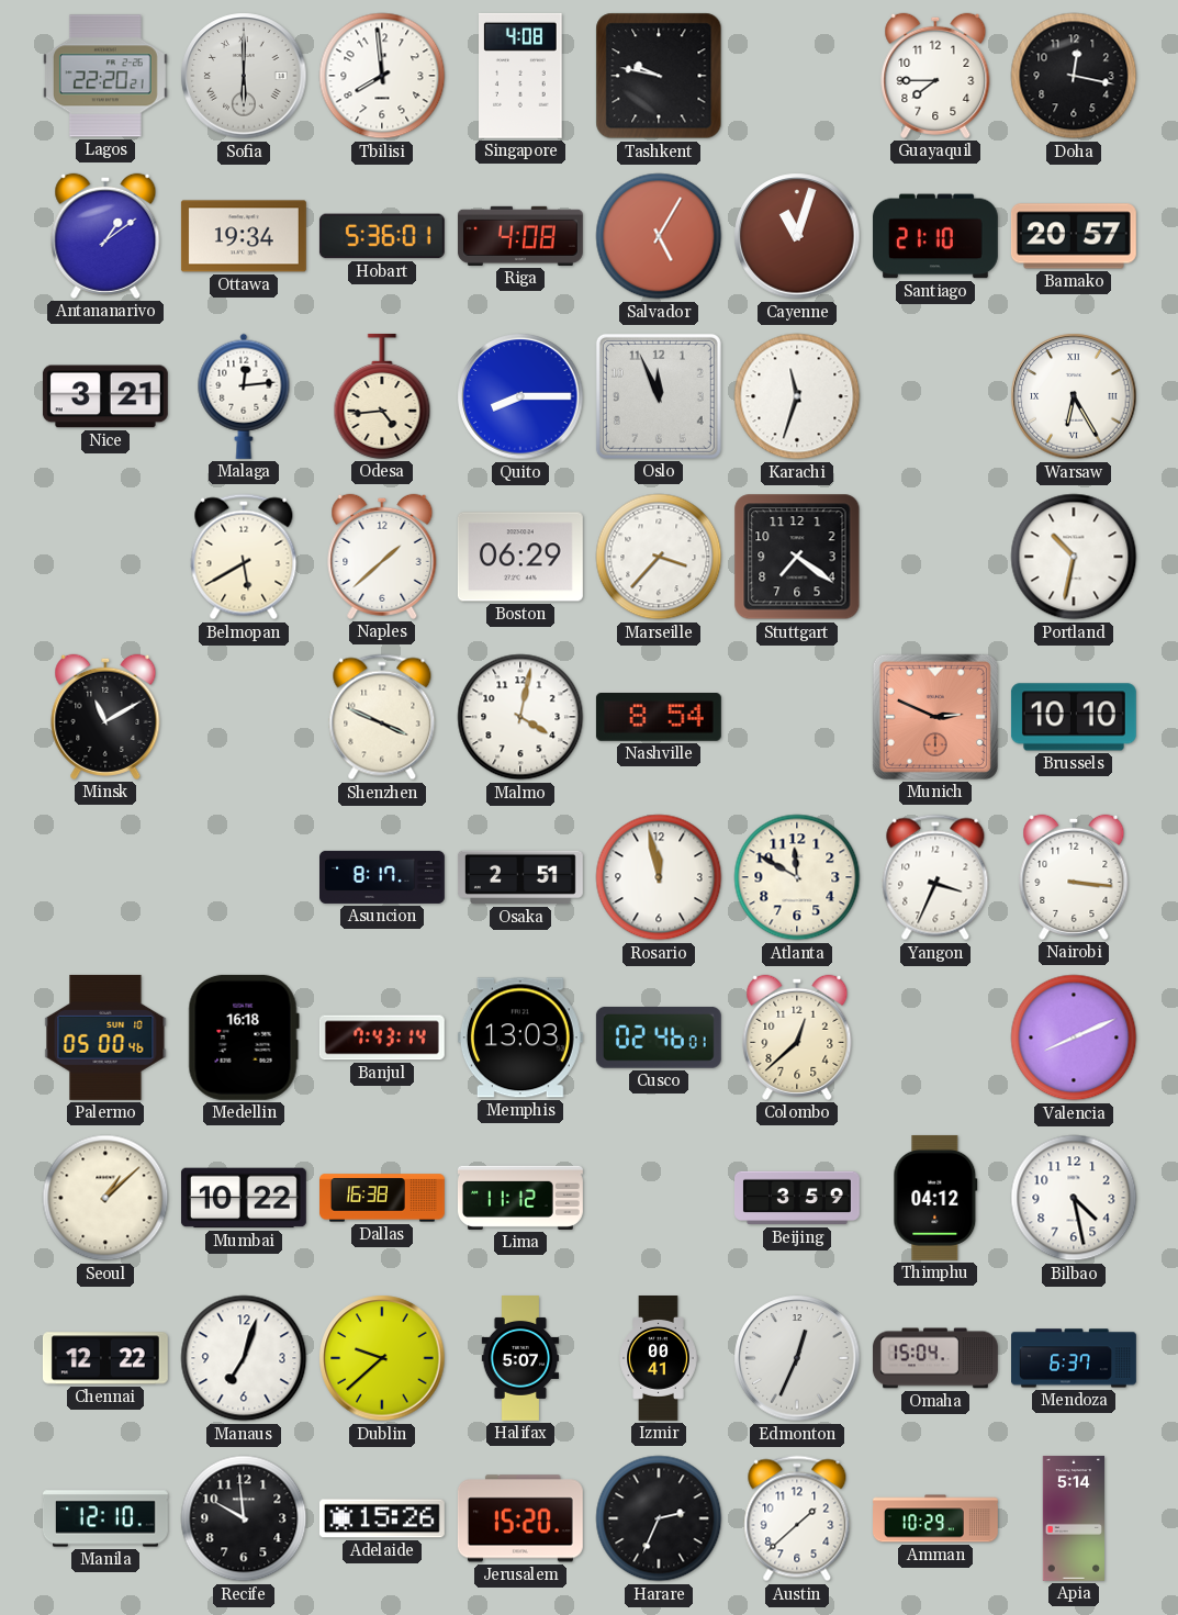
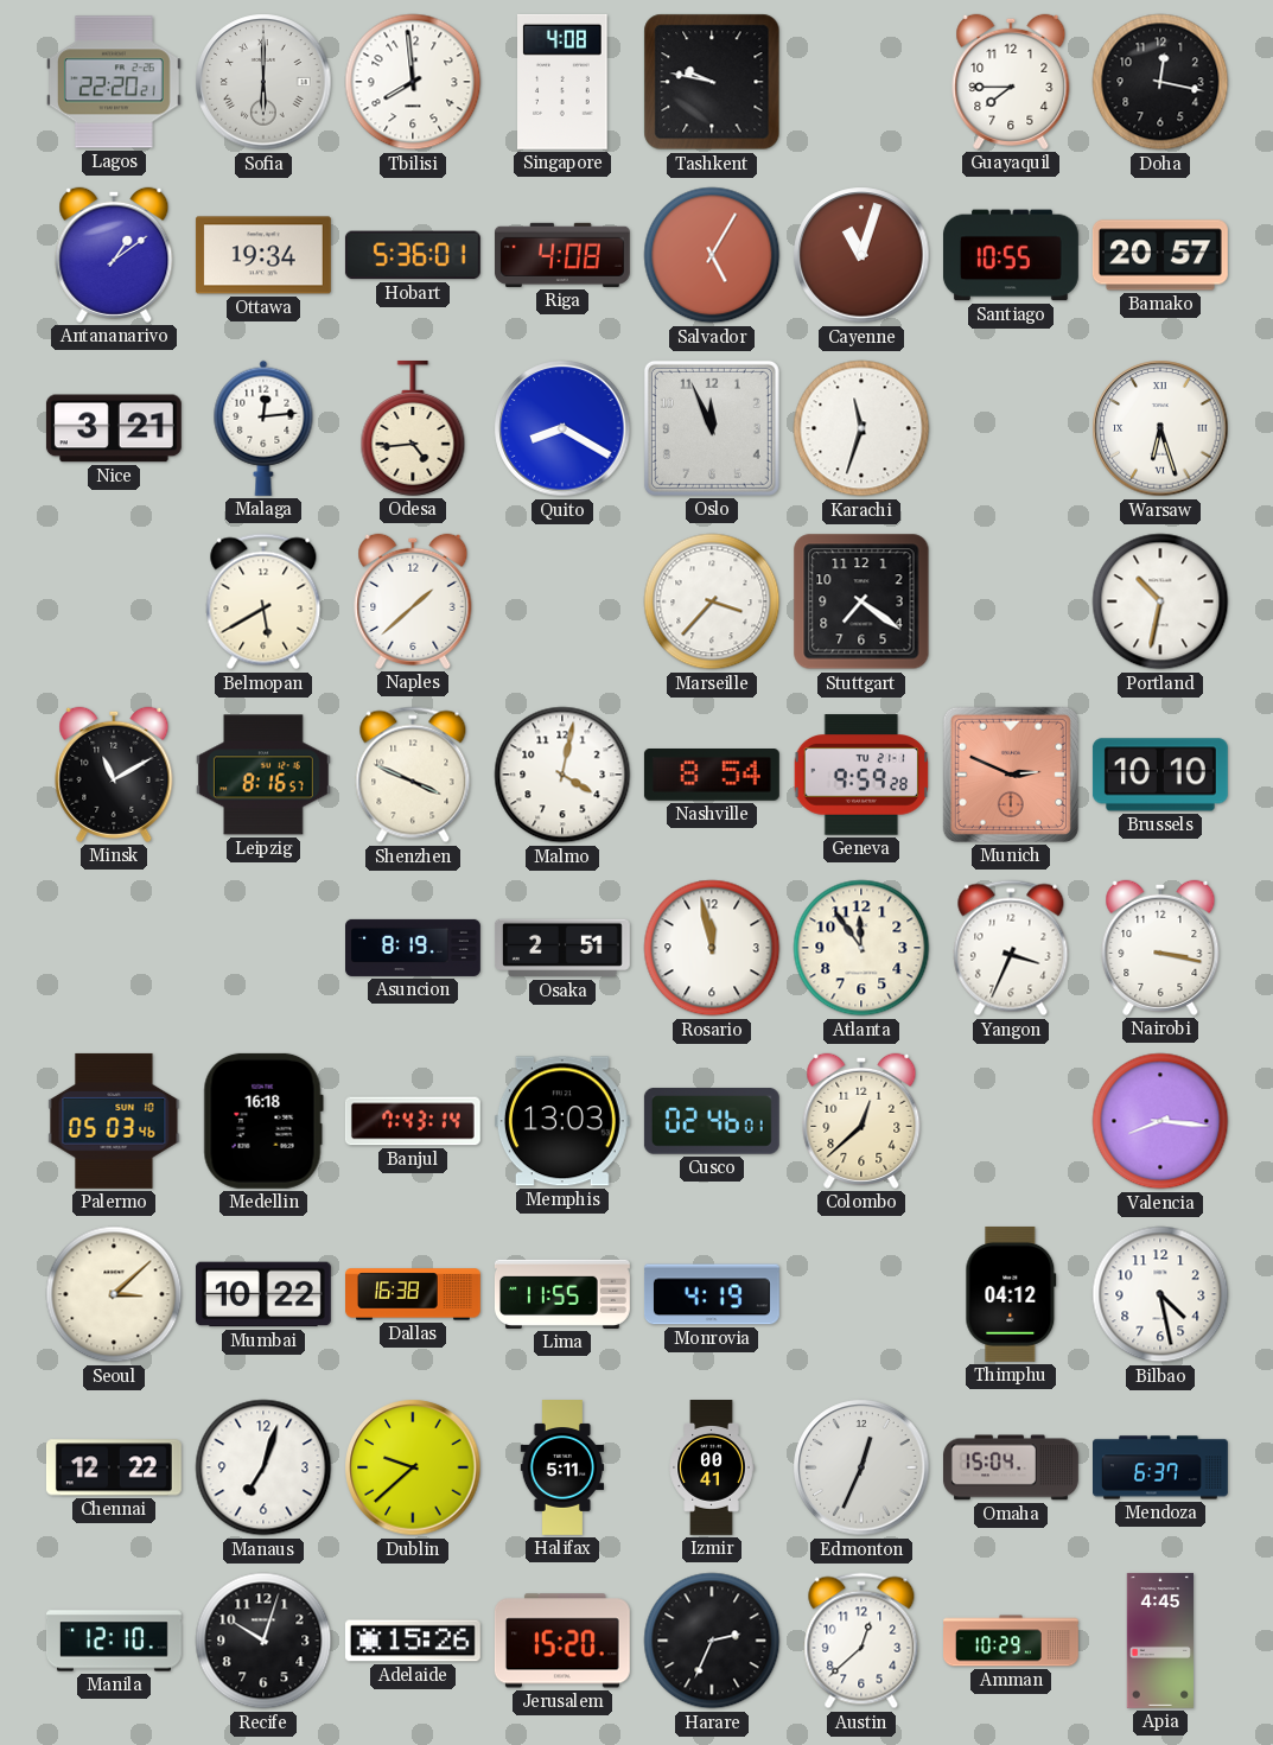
Santiago: 21:10 -> 10:55
Quito: 8:15 -> 8:20
Warsaw: 6:25 -> 6:27
Boston: 06:29 -> none
Leipzig: none -> 8:16
Geneva: none -> 9:59
Asuncion: 8:17 -> 8:19
Atlanta: 11:50 -> 11:54
Nairobi: 3:16 -> 3:17
Palermo: 05:00 -> 05:03
Valencia: 8:11 -> 8:16
Seoul: 1:08 -> 3:08
Lima: 11:12 -> 11:55
Monrovia: none -> 4:19
Beijing: 3:59 -> none
Halifax: 5:07 -> 5:11
Recife: 9:59 -> 10:03
Austin: 1:38 -> 12:38
Apia: 5:14 -> 4:45
